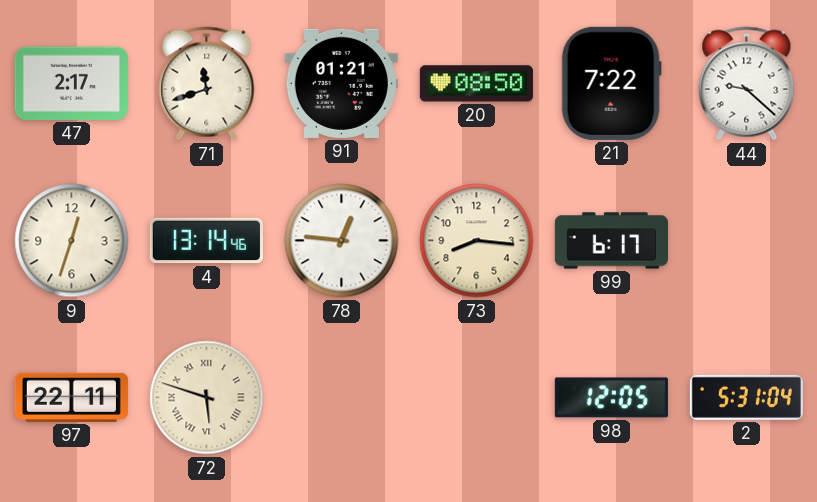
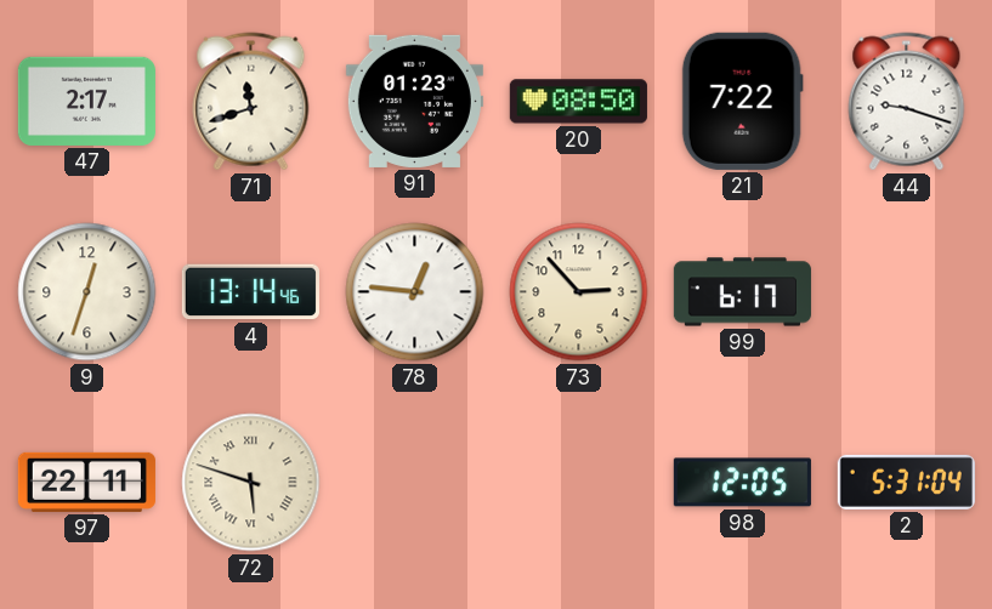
91: 01:21 -> 01:23
44: 9:22 -> 9:18
73: 8:16 -> 2:53
